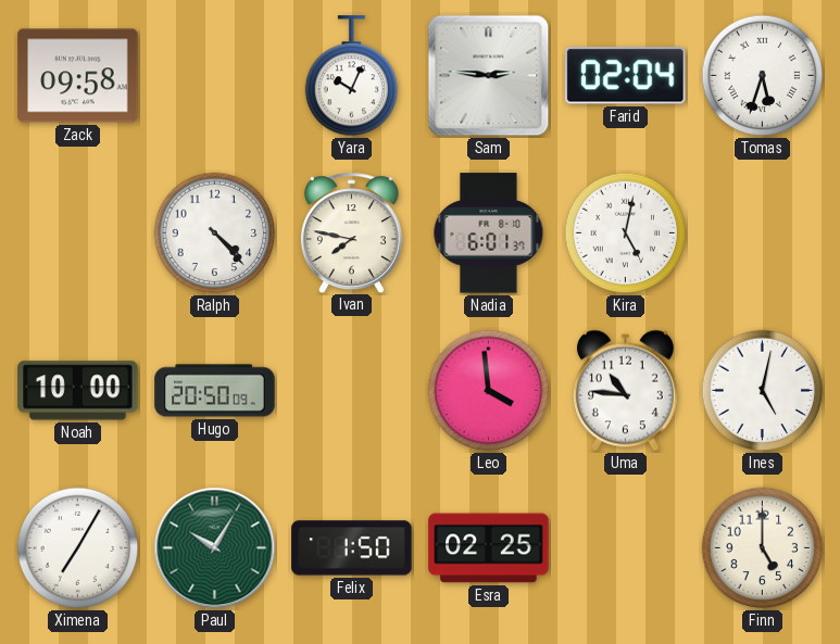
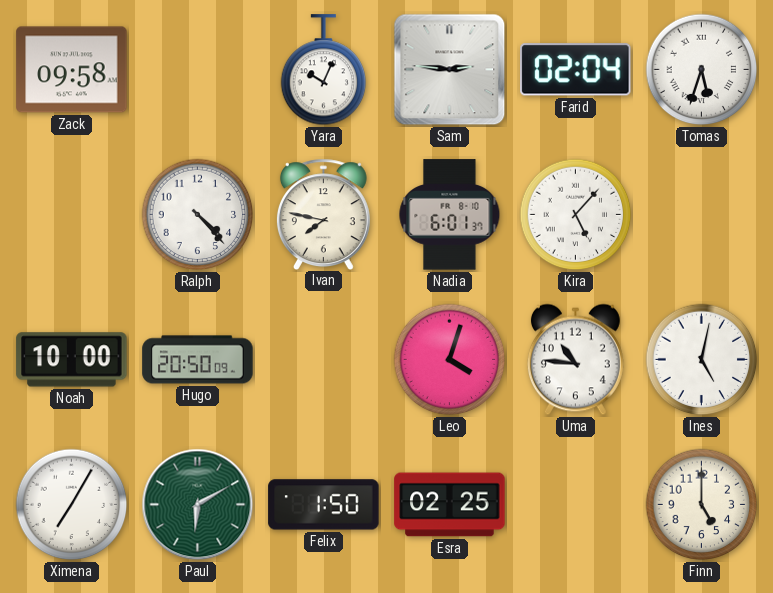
Kira: 5:02 -> 5:07
Leo: 3:59 -> 4:03
Paul: 10:05 -> 6:10
